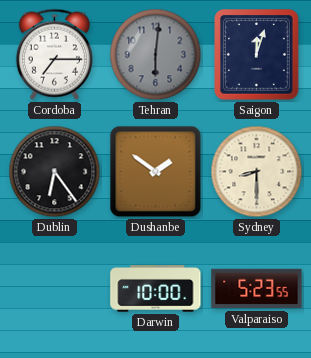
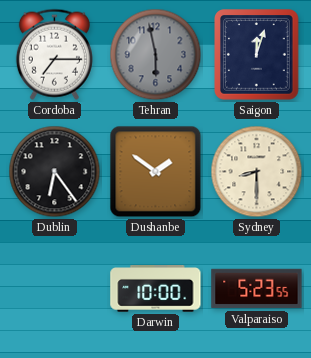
Tehran: 6:01 -> 5:58
